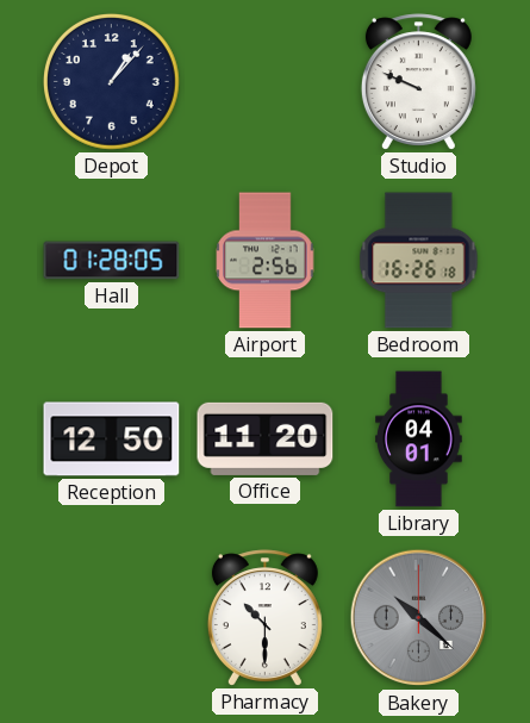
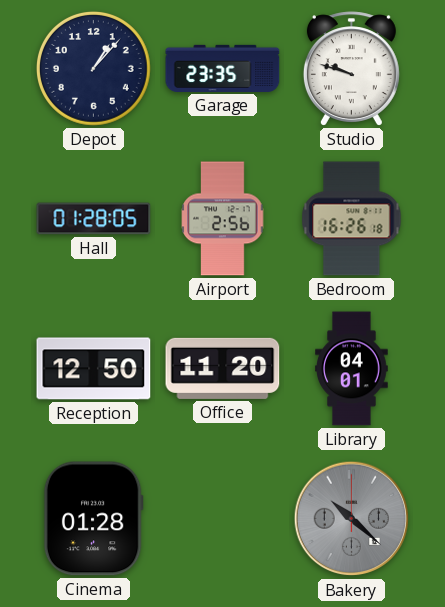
Garage: none -> 23:35
Studio: 9:49 -> 9:48
Cinema: none -> 01:28
Pharmacy: 10:30 -> none
